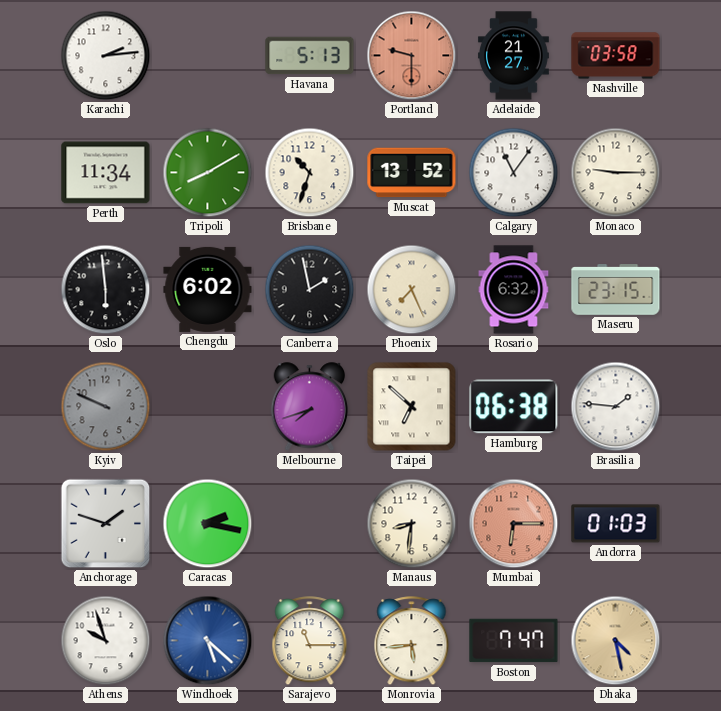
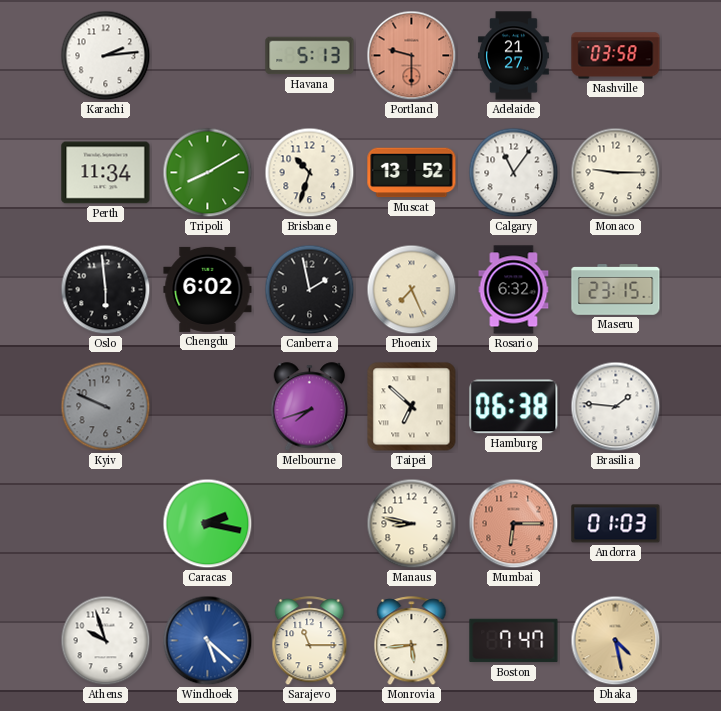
Anchorage: 1:48 -> none
Manaus: 8:31 -> 8:47
